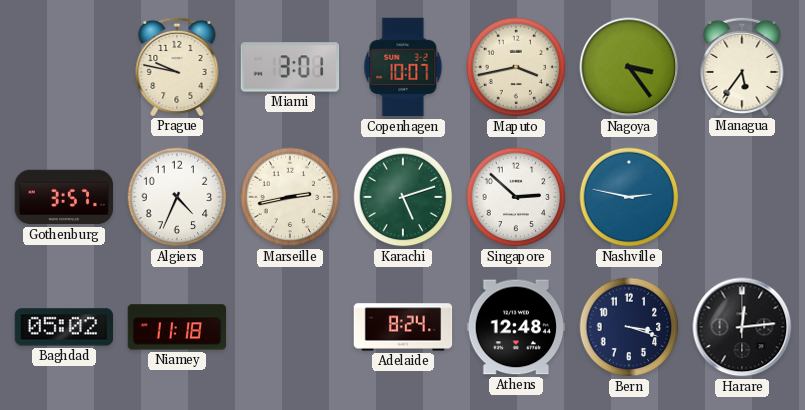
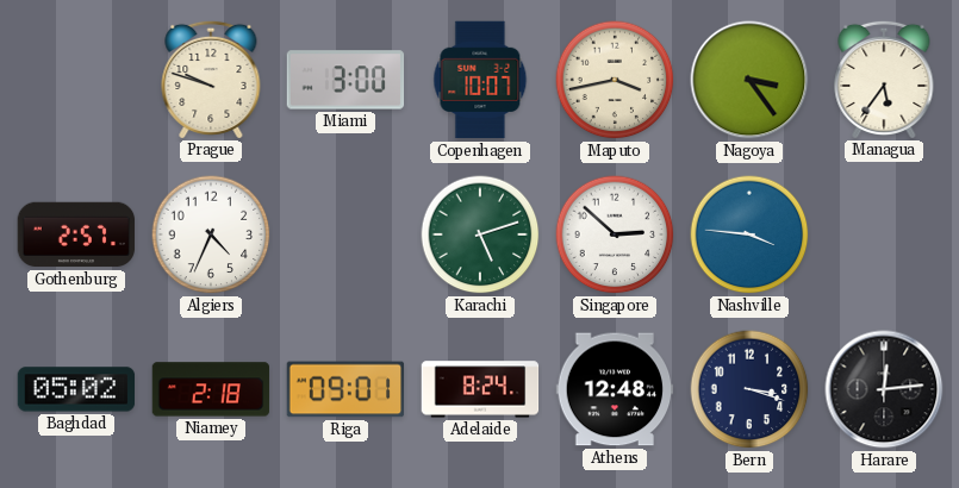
Prague: 9:47 -> 9:48
Miami: 3:01 -> 3:00
Gothenburg: 3:57 -> 2:57
Marseille: 2:43 -> none
Nashville: 2:47 -> 3:46
Niamey: 11:18 -> 2:18
Riga: none -> 09:01
